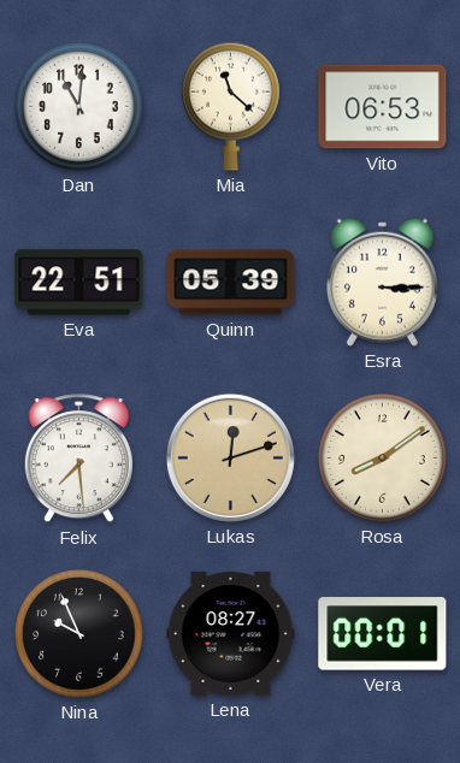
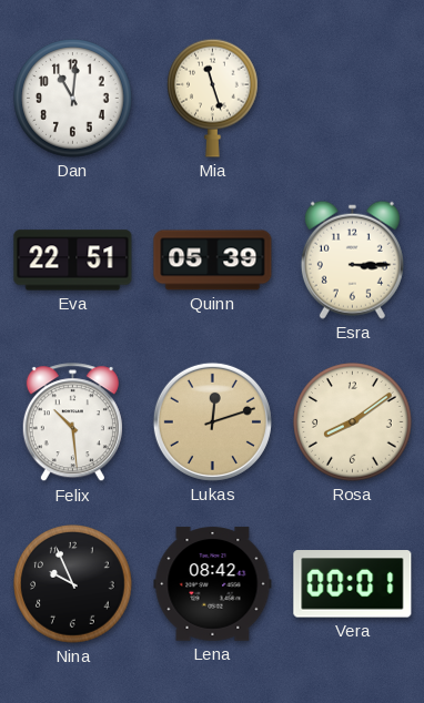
Mia: 11:22 -> 11:27
Vito: 06:53 -> none
Felix: 7:29 -> 10:29
Lena: 08:27 -> 08:42
